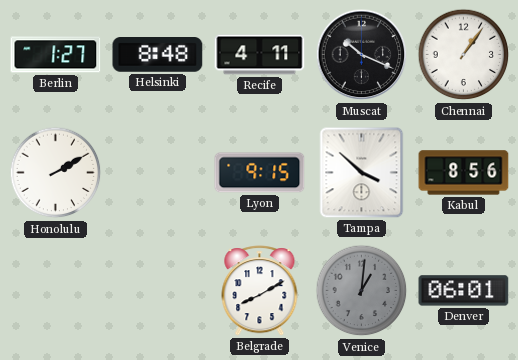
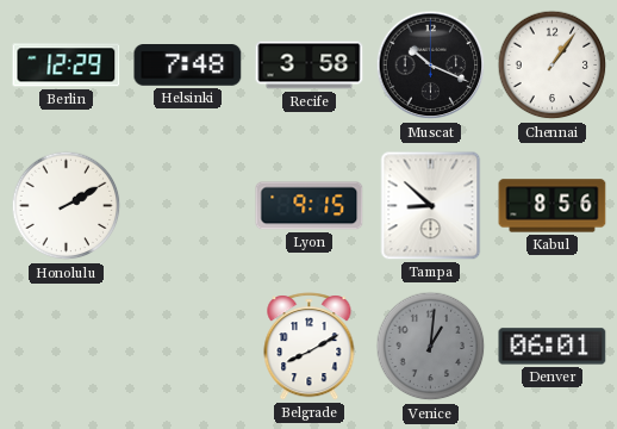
Berlin: 1:27 -> 12:29
Helsinki: 8:48 -> 7:48
Recife: 4:11 -> 3:58
Tampa: 3:52 -> 8:52
